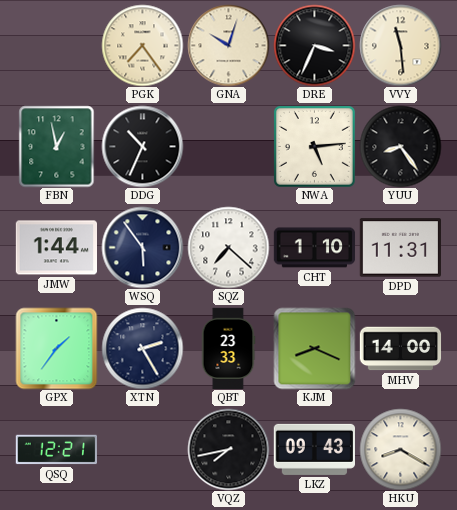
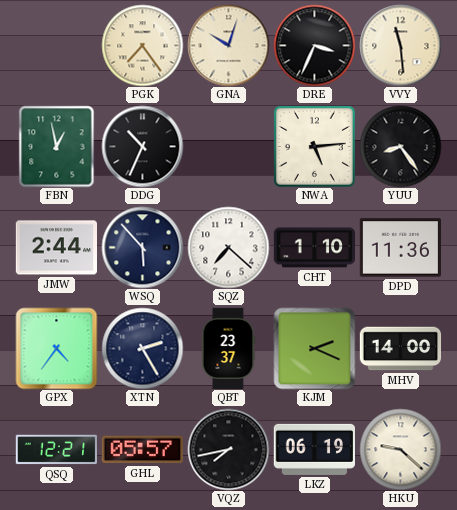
JMW: 1:44 -> 2:44
WSQ: 5:54 -> 5:53
DPD: 11:31 -> 11:36
GPX: 1:36 -> 4:36
QBT: 23:33 -> 23:37
KJM: 8:19 -> 2:19
GHL: none -> 05:57
LKZ: 09:43 -> 06:19
HKU: 8:20 -> 9:22
